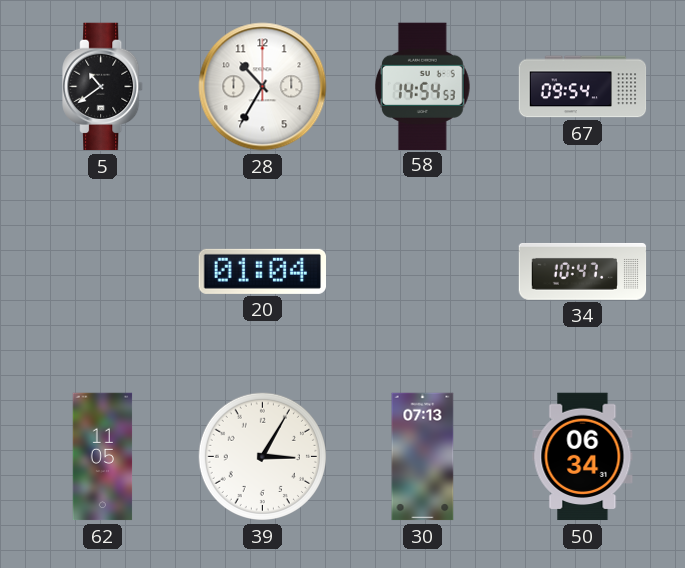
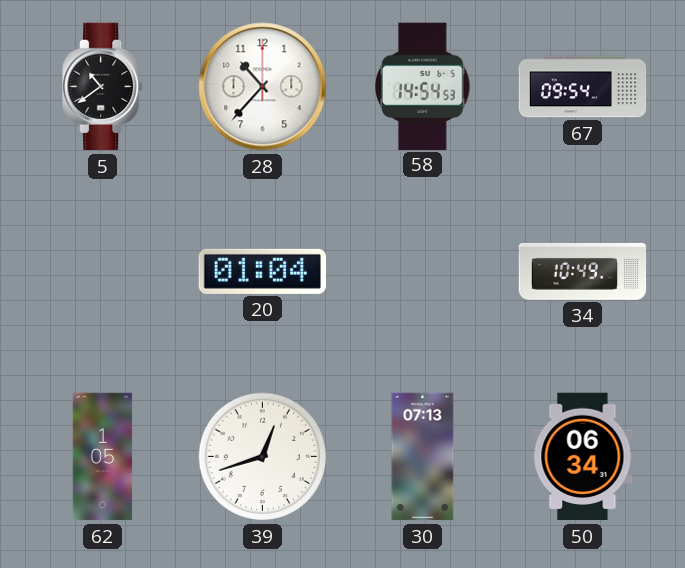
28: 10:35 -> 10:37
34: 10:47 -> 10:49
62: 11:05 -> 1:05
39: 3:05 -> 12:42
